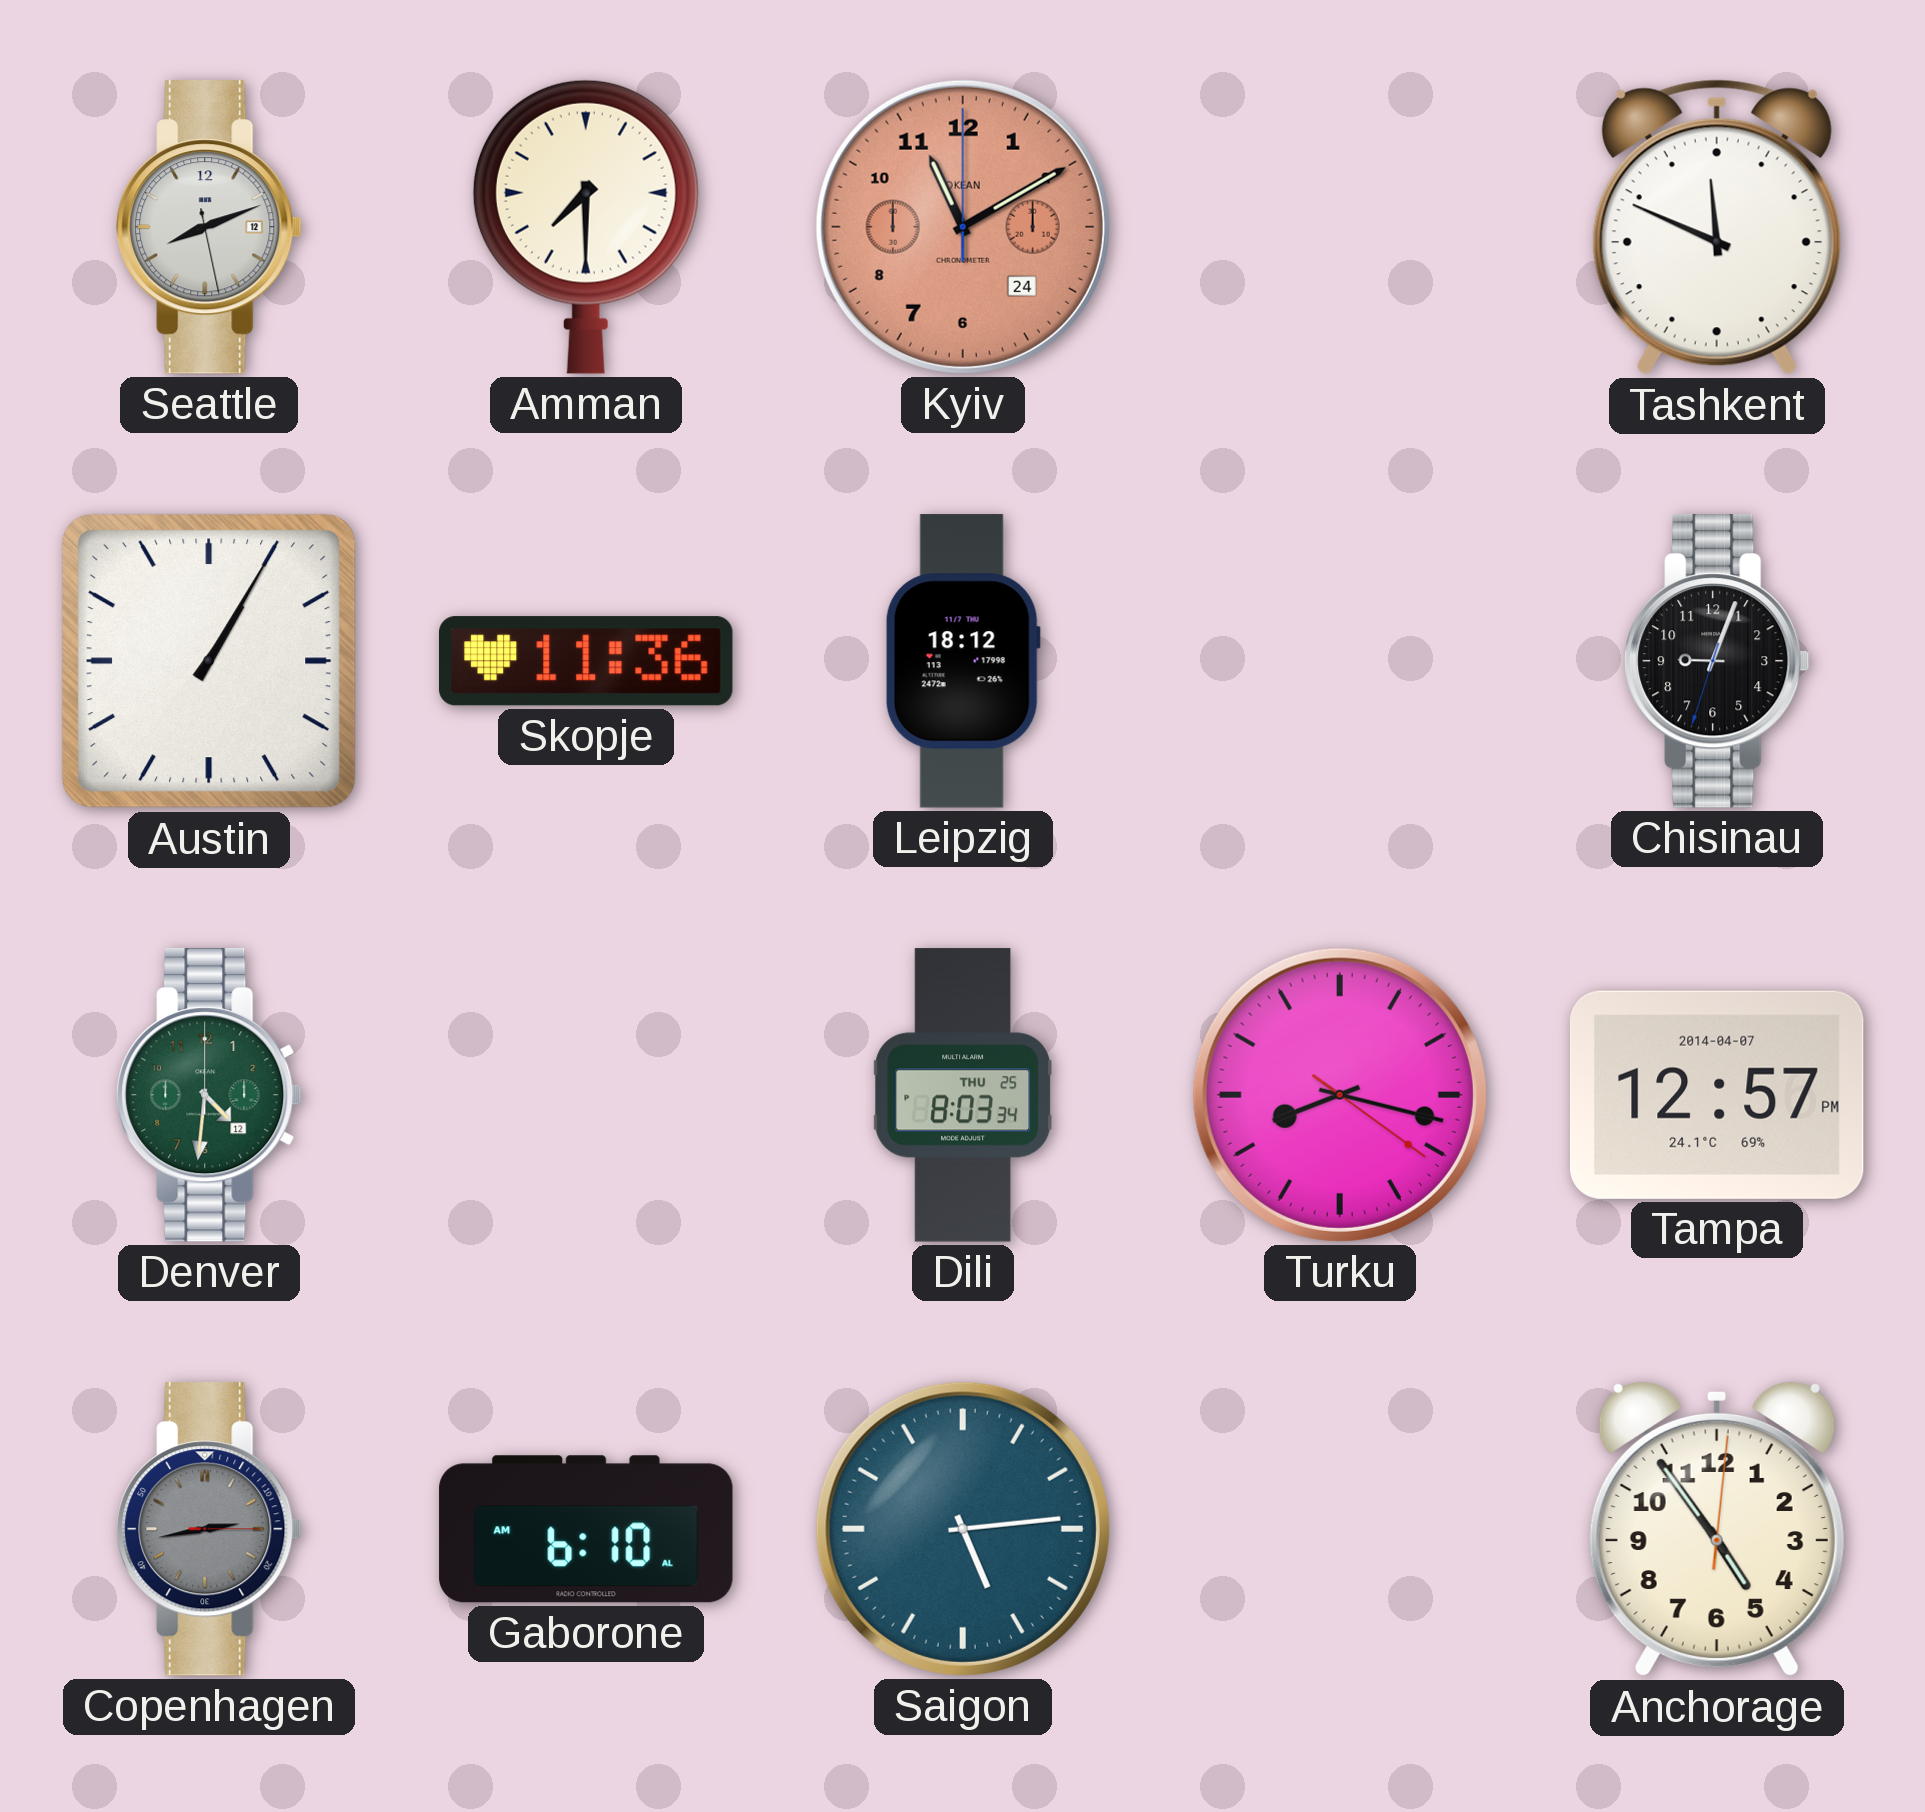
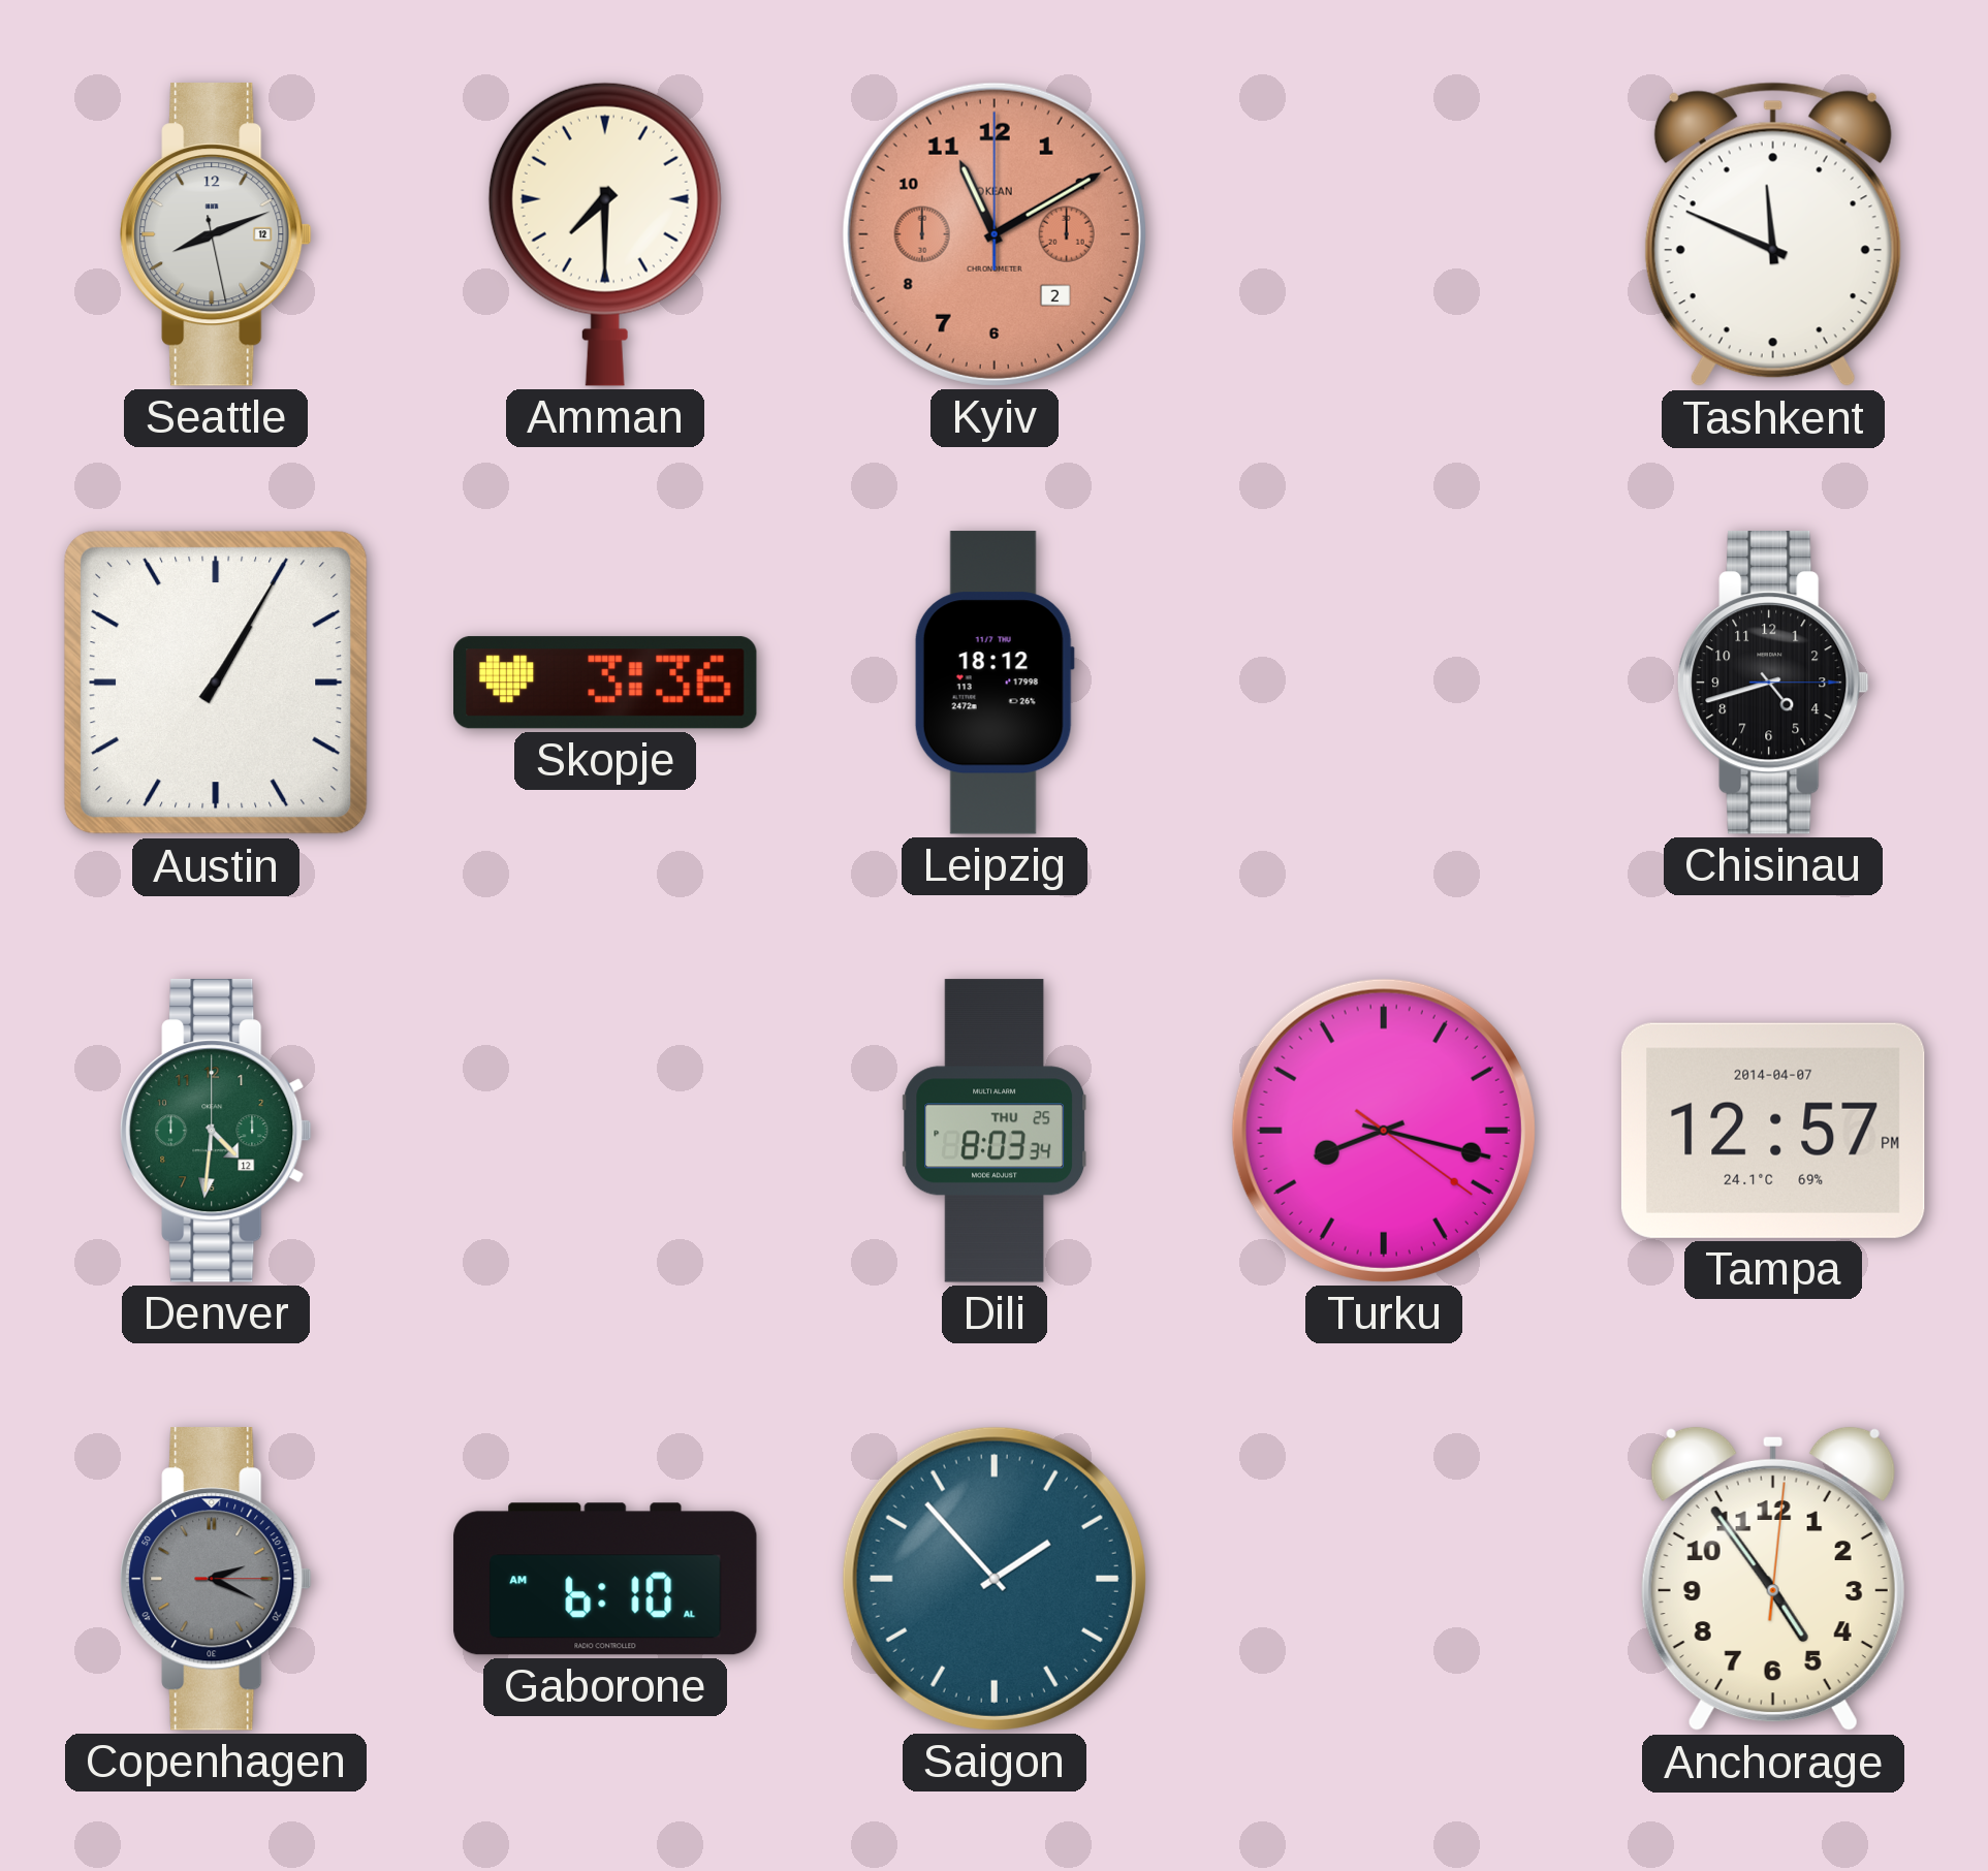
Kyiv date: 24 -> 2
Skopje: 11:36 -> 3:36
Chisinau: 9:03 -> 4:42
Copenhagen: 2:43 -> 2:19
Saigon: 5:14 -> 1:53
